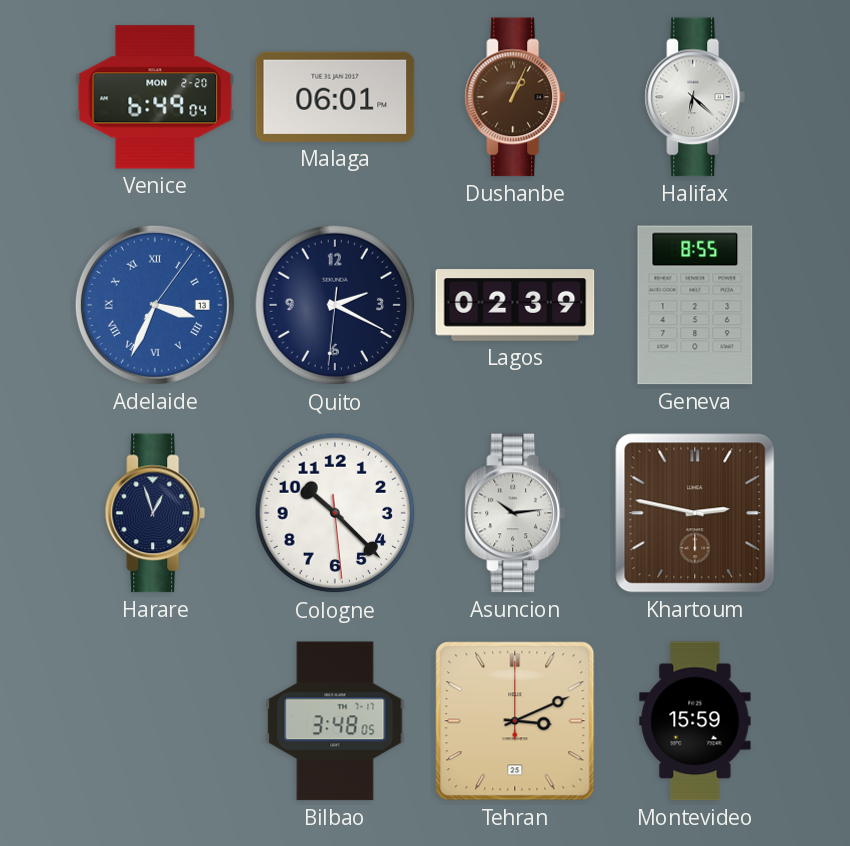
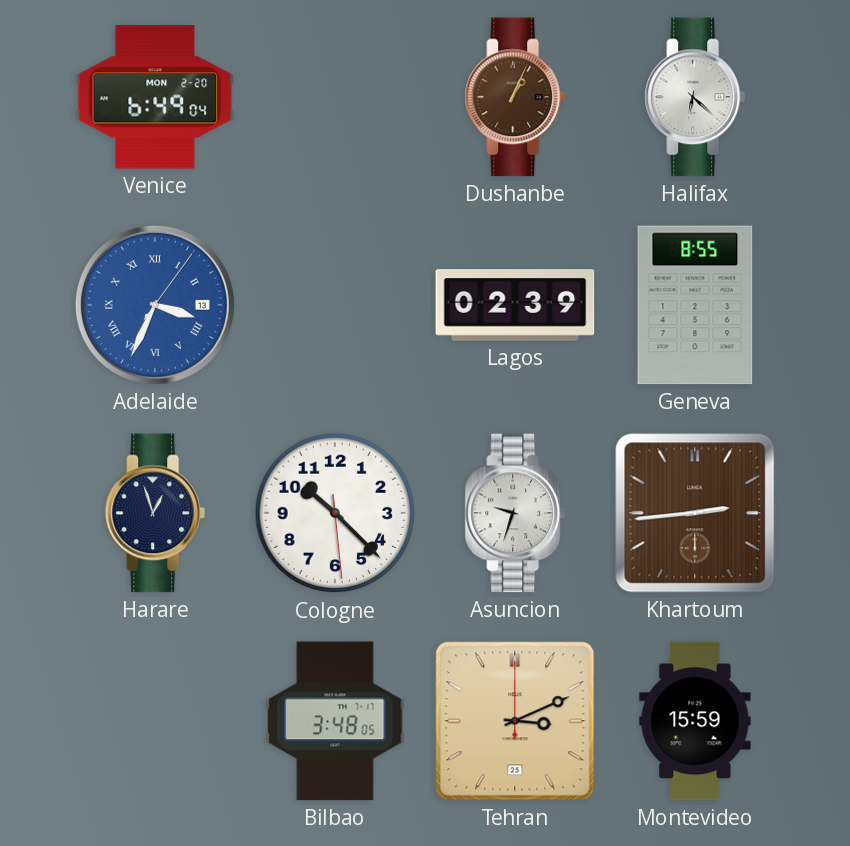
Malaga: 06:01 -> none
Quito: 2:19 -> none
Asuncion: 10:14 -> 9:33
Khartoum: 2:47 -> 2:44
